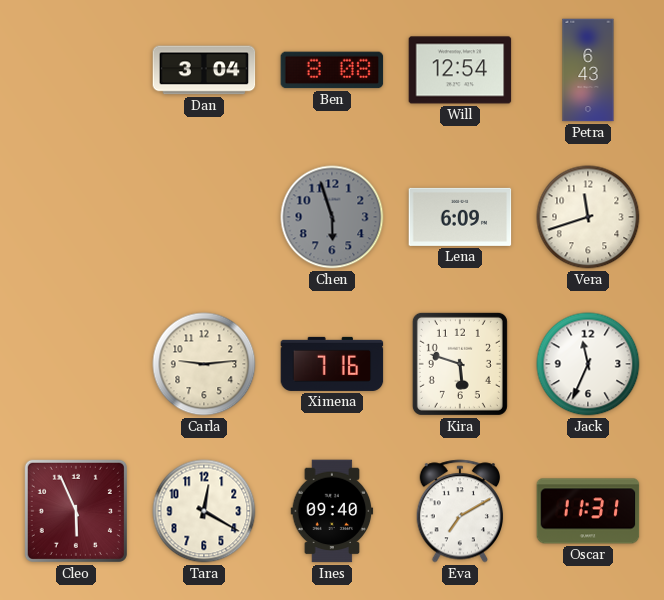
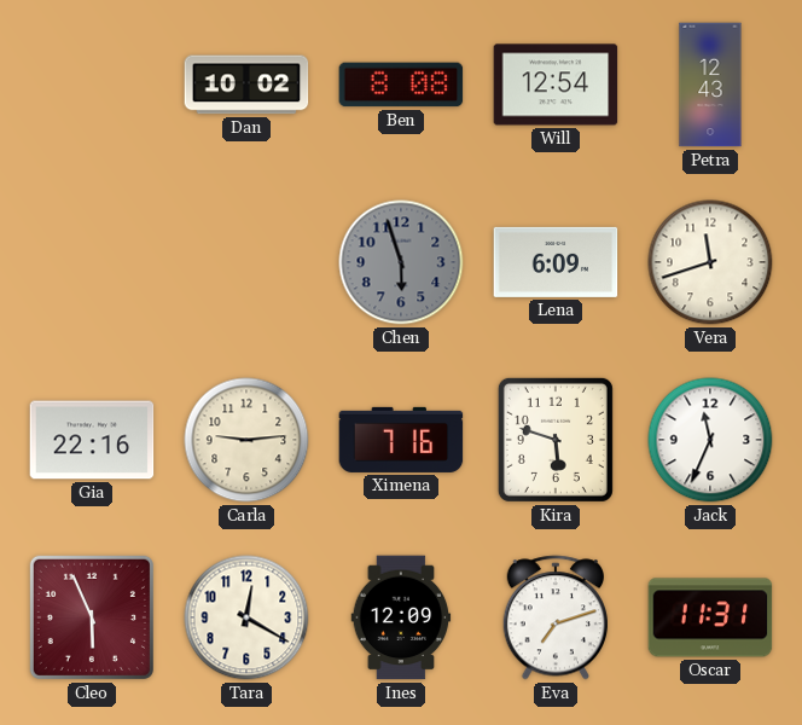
Dan: 3:04 -> 10:02
Petra: 6:43 -> 12:43
Gia: none -> 22:16
Ines: 09:40 -> 12:09
Eva: 7:10 -> 7:12
